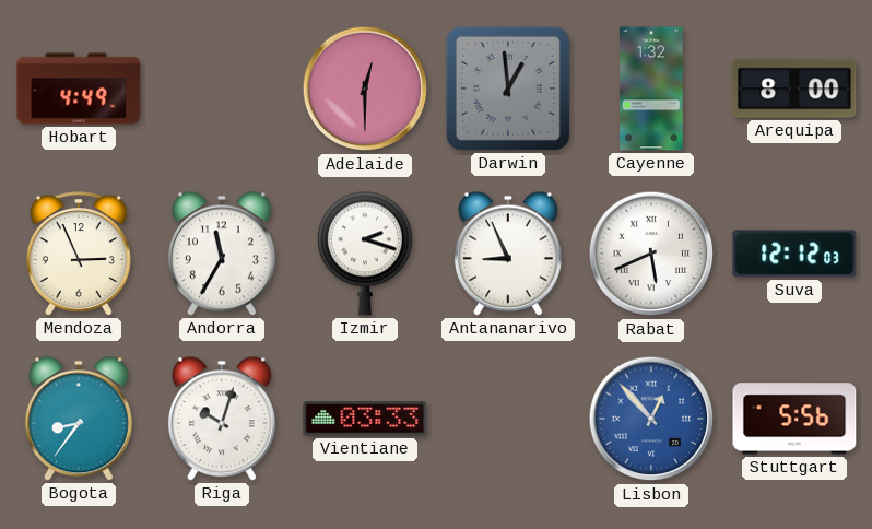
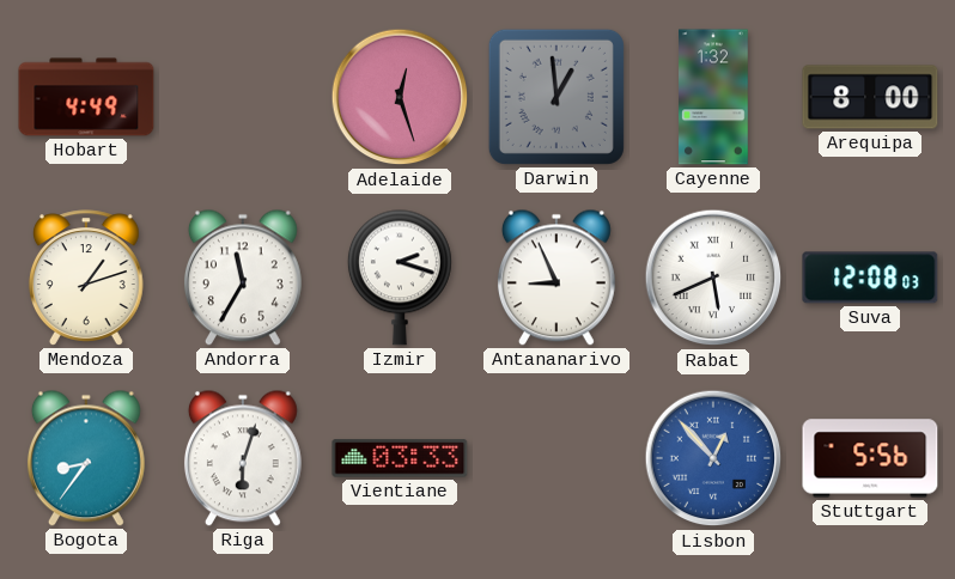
Adelaide: 12:30 -> 12:27
Mendoza: 2:56 -> 1:12
Suva: 12:12 -> 12:08
Riga: 10:03 -> 6:03
